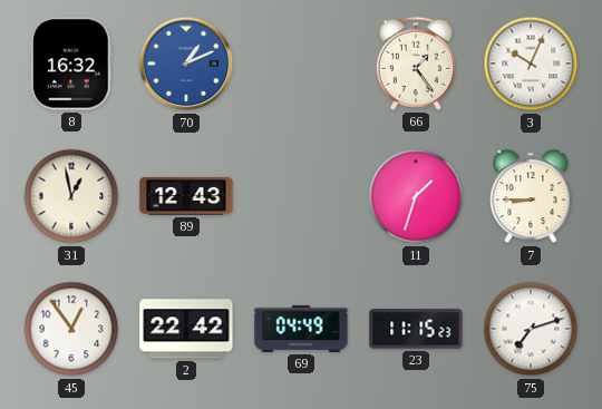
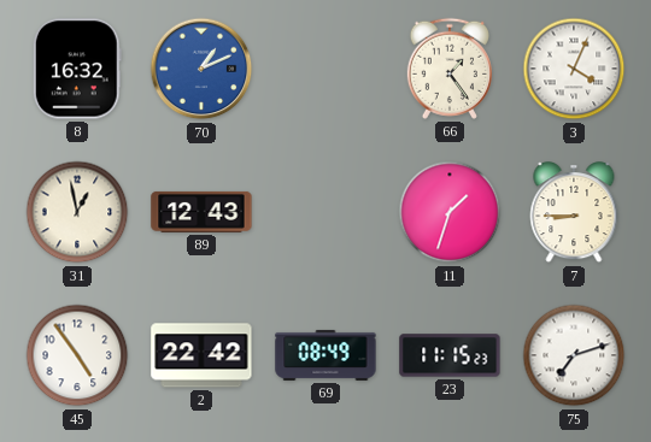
3: 10:04 -> 4:04
45: 12:54 -> 4:54
69: 04:49 -> 08:49
